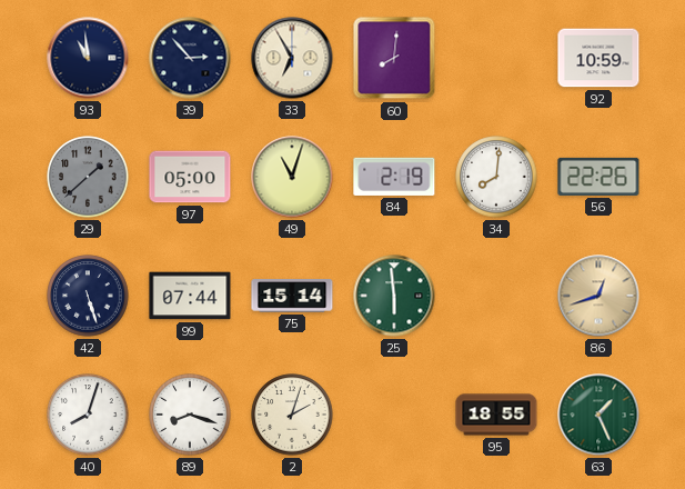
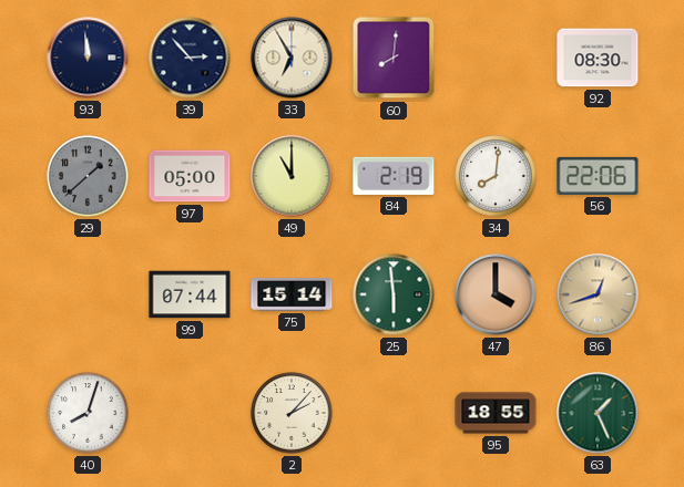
93: 10:59 -> 11:59
92: 10:59 -> 08:30
49: 11:03 -> 11:00
56: 22:26 -> 22:06
42: 5:27 -> none
47: none -> 4:00
89: 8:18 -> none
2: 2:03 -> 2:07
